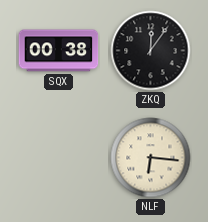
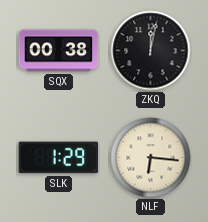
ZKQ: 12:06 -> 12:02
SLK: none -> 1:29
